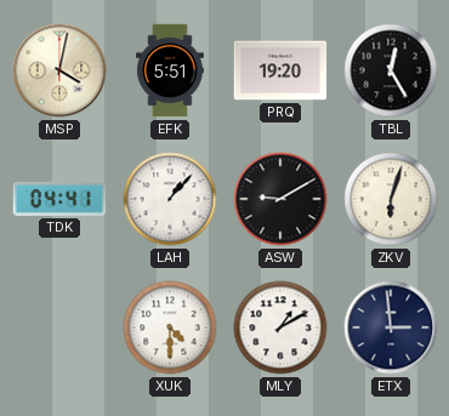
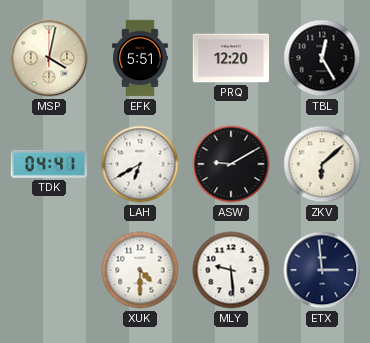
PRQ: 19:20 -> 12:20
LAH: 1:07 -> 6:40
ZKV: 6:03 -> 6:08
MLY: 1:10 -> 9:29
